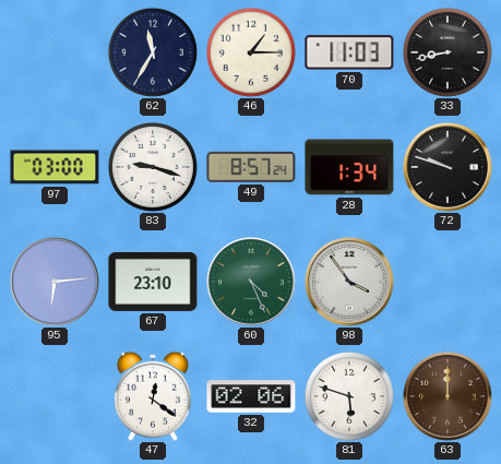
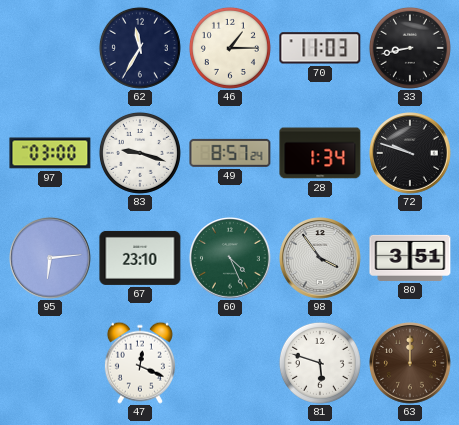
80: none -> 3:51
47: 12:21 -> 12:19
32: 02:06 -> none
